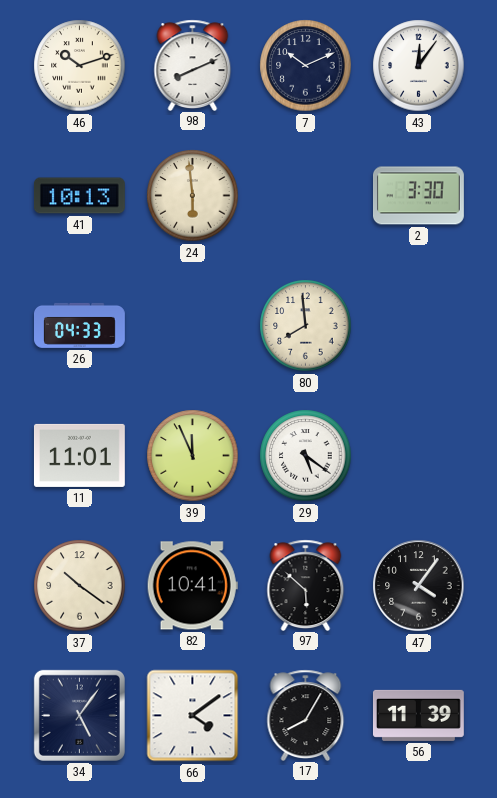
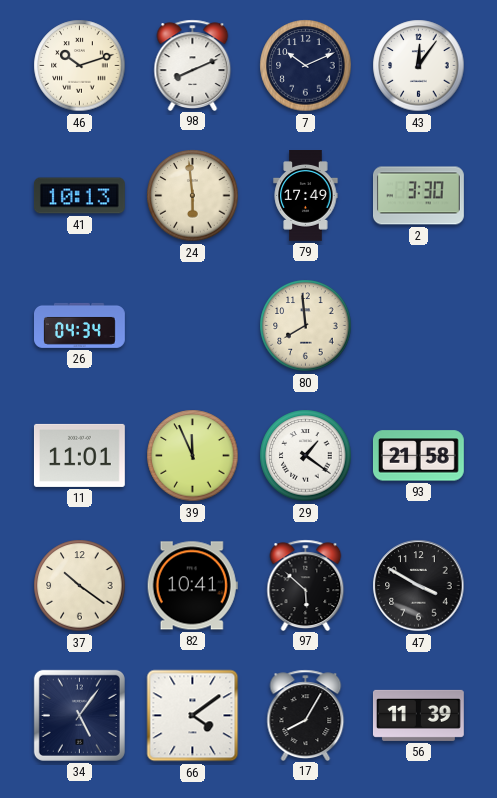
79: none -> 17:49
26: 04:33 -> 04:34
29: 5:21 -> 1:21
93: none -> 21:58
47: 4:06 -> 3:50
